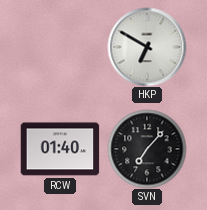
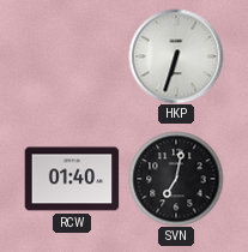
HKP: 6:50 -> 6:33
SVN: 7:07 -> 7:02
